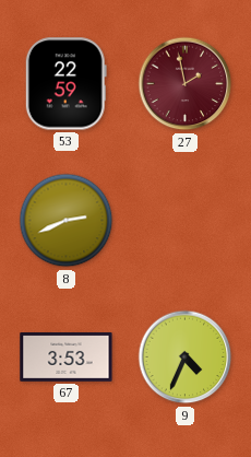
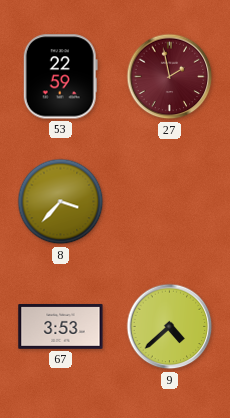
8: 2:41 -> 3:37
9: 4:34 -> 4:38
